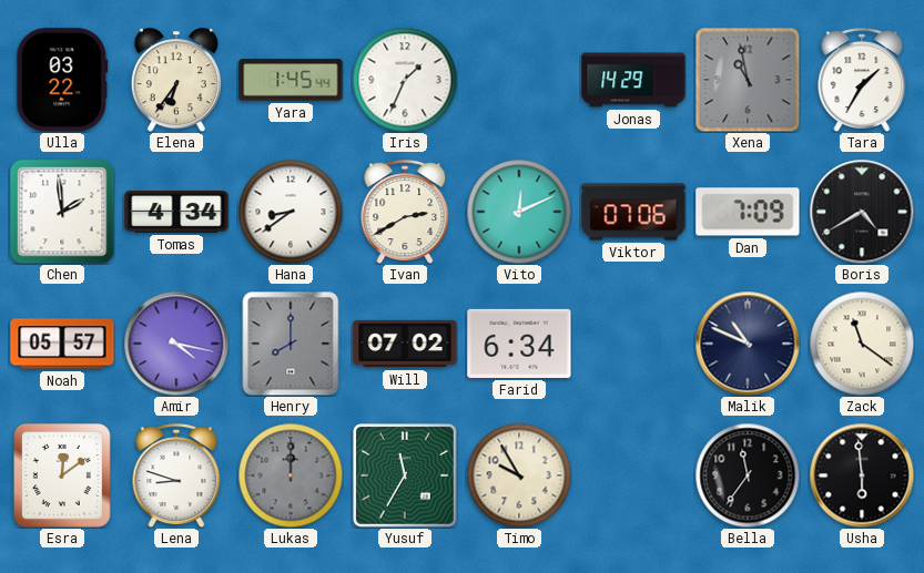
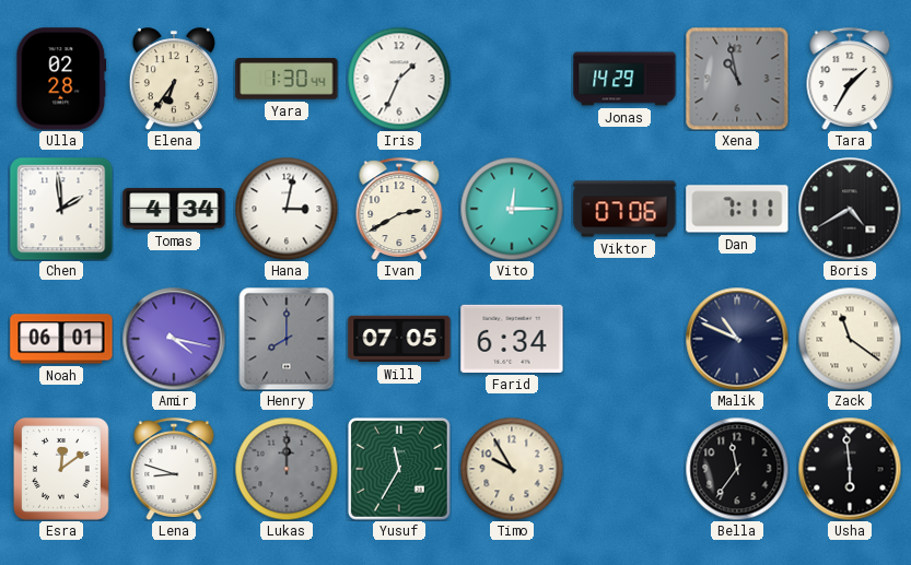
Ulla: 03:22 -> 02:28
Yara: 1:45 -> 1:30
Hana: 8:39 -> 3:02
Vito: 12:11 -> 12:15
Dan: 7:09 -> 7:11
Noah: 05:57 -> 06:01
Will: 07:02 -> 07:05
